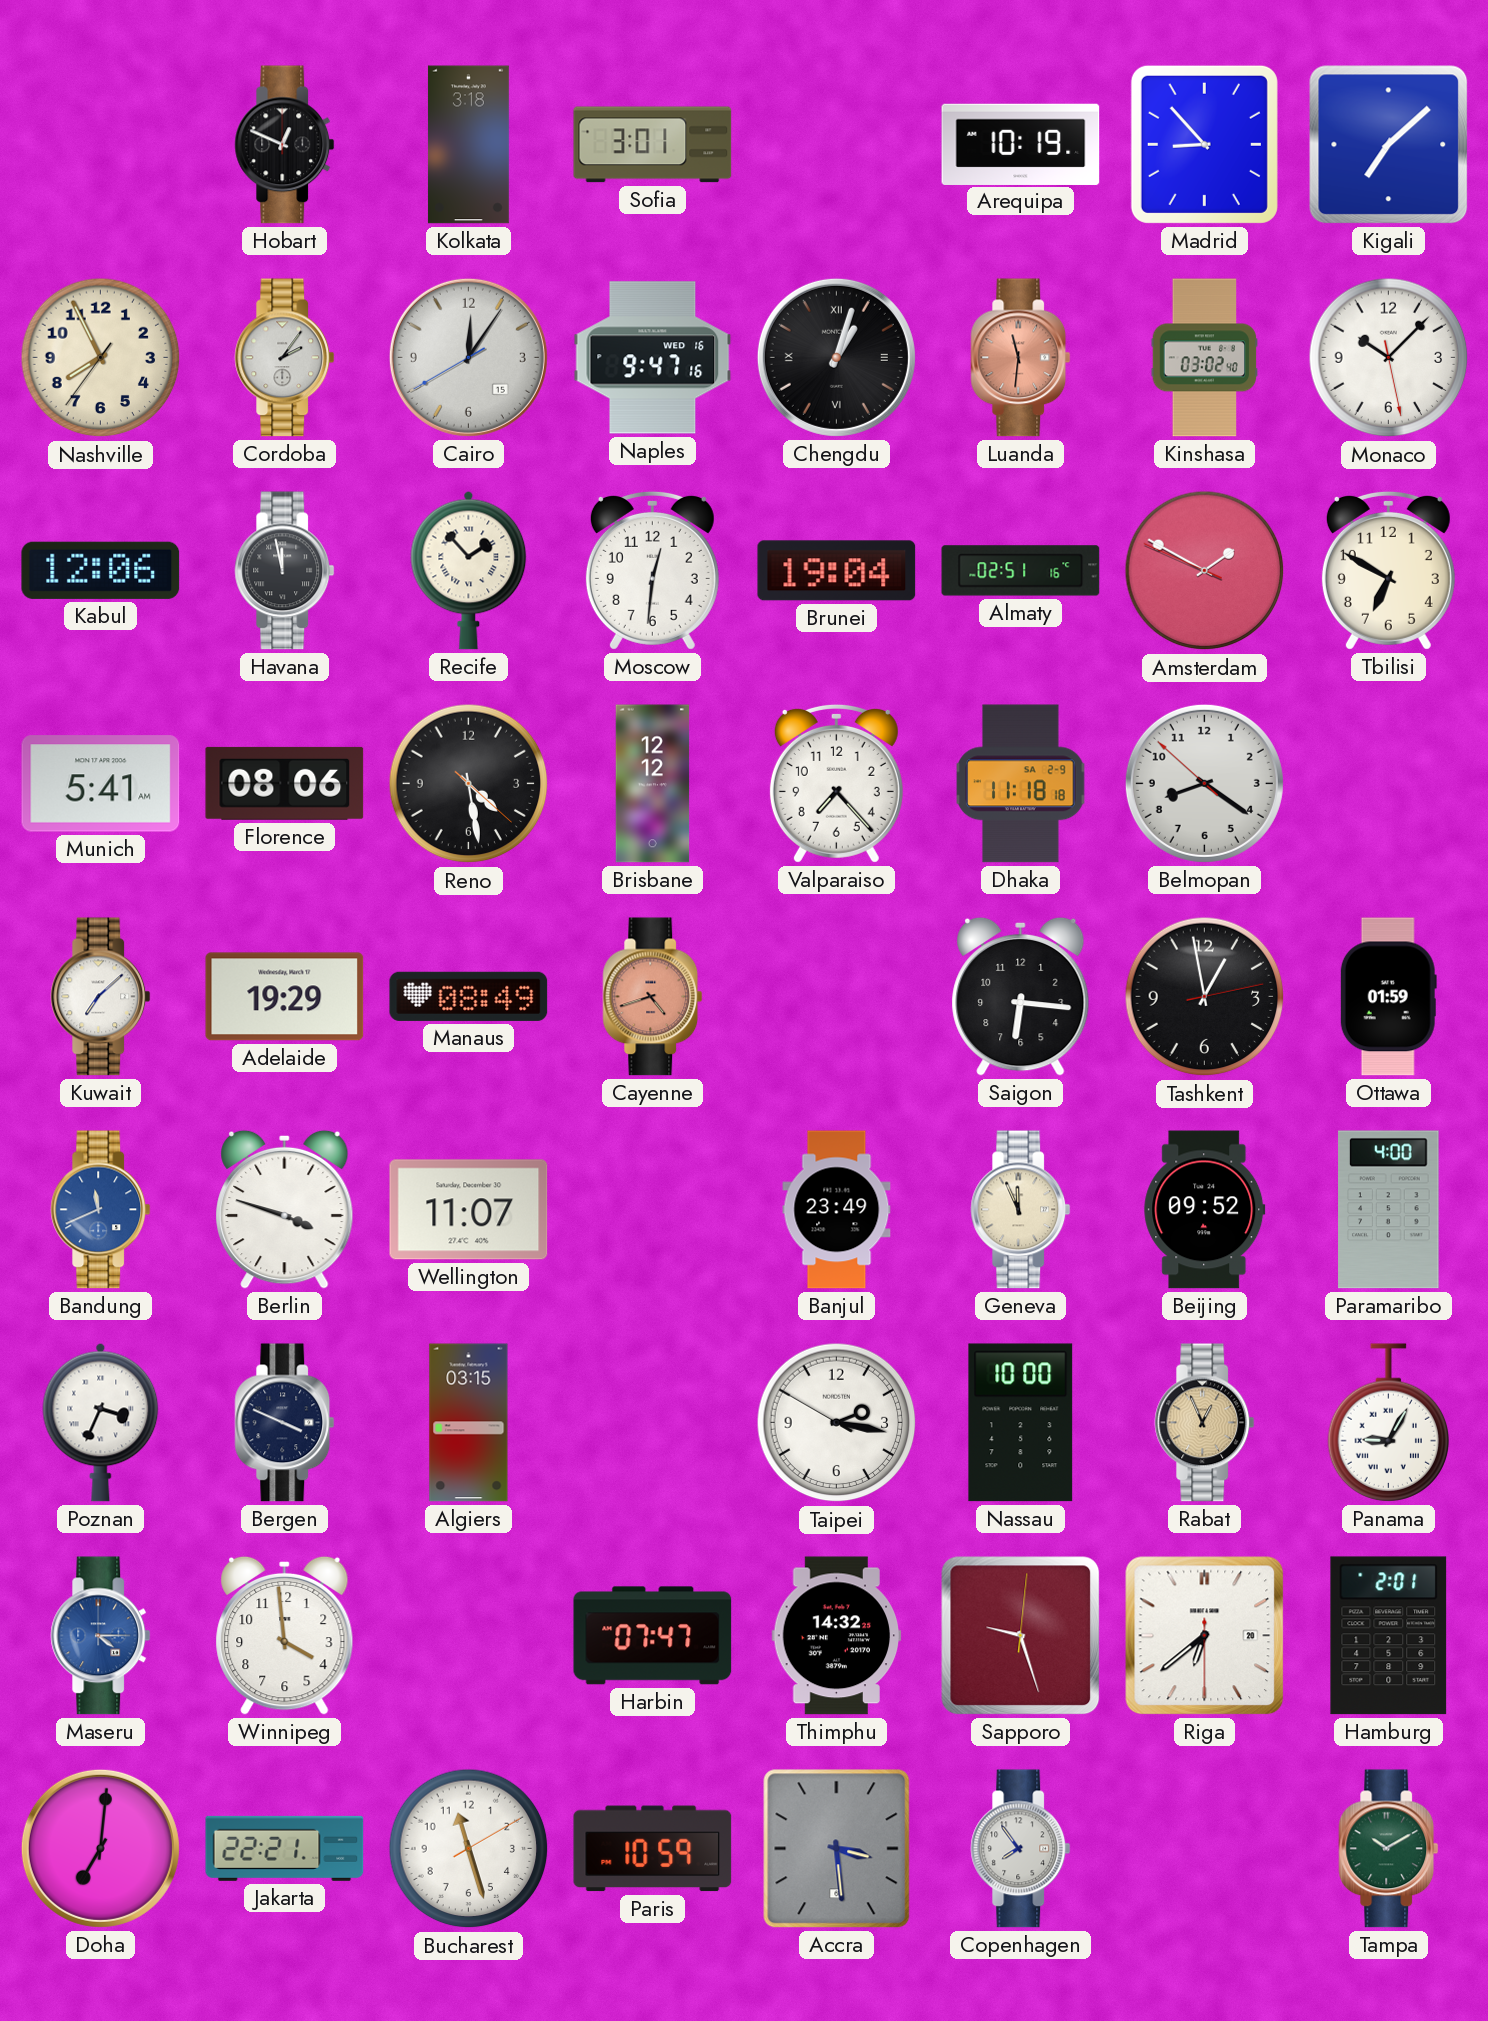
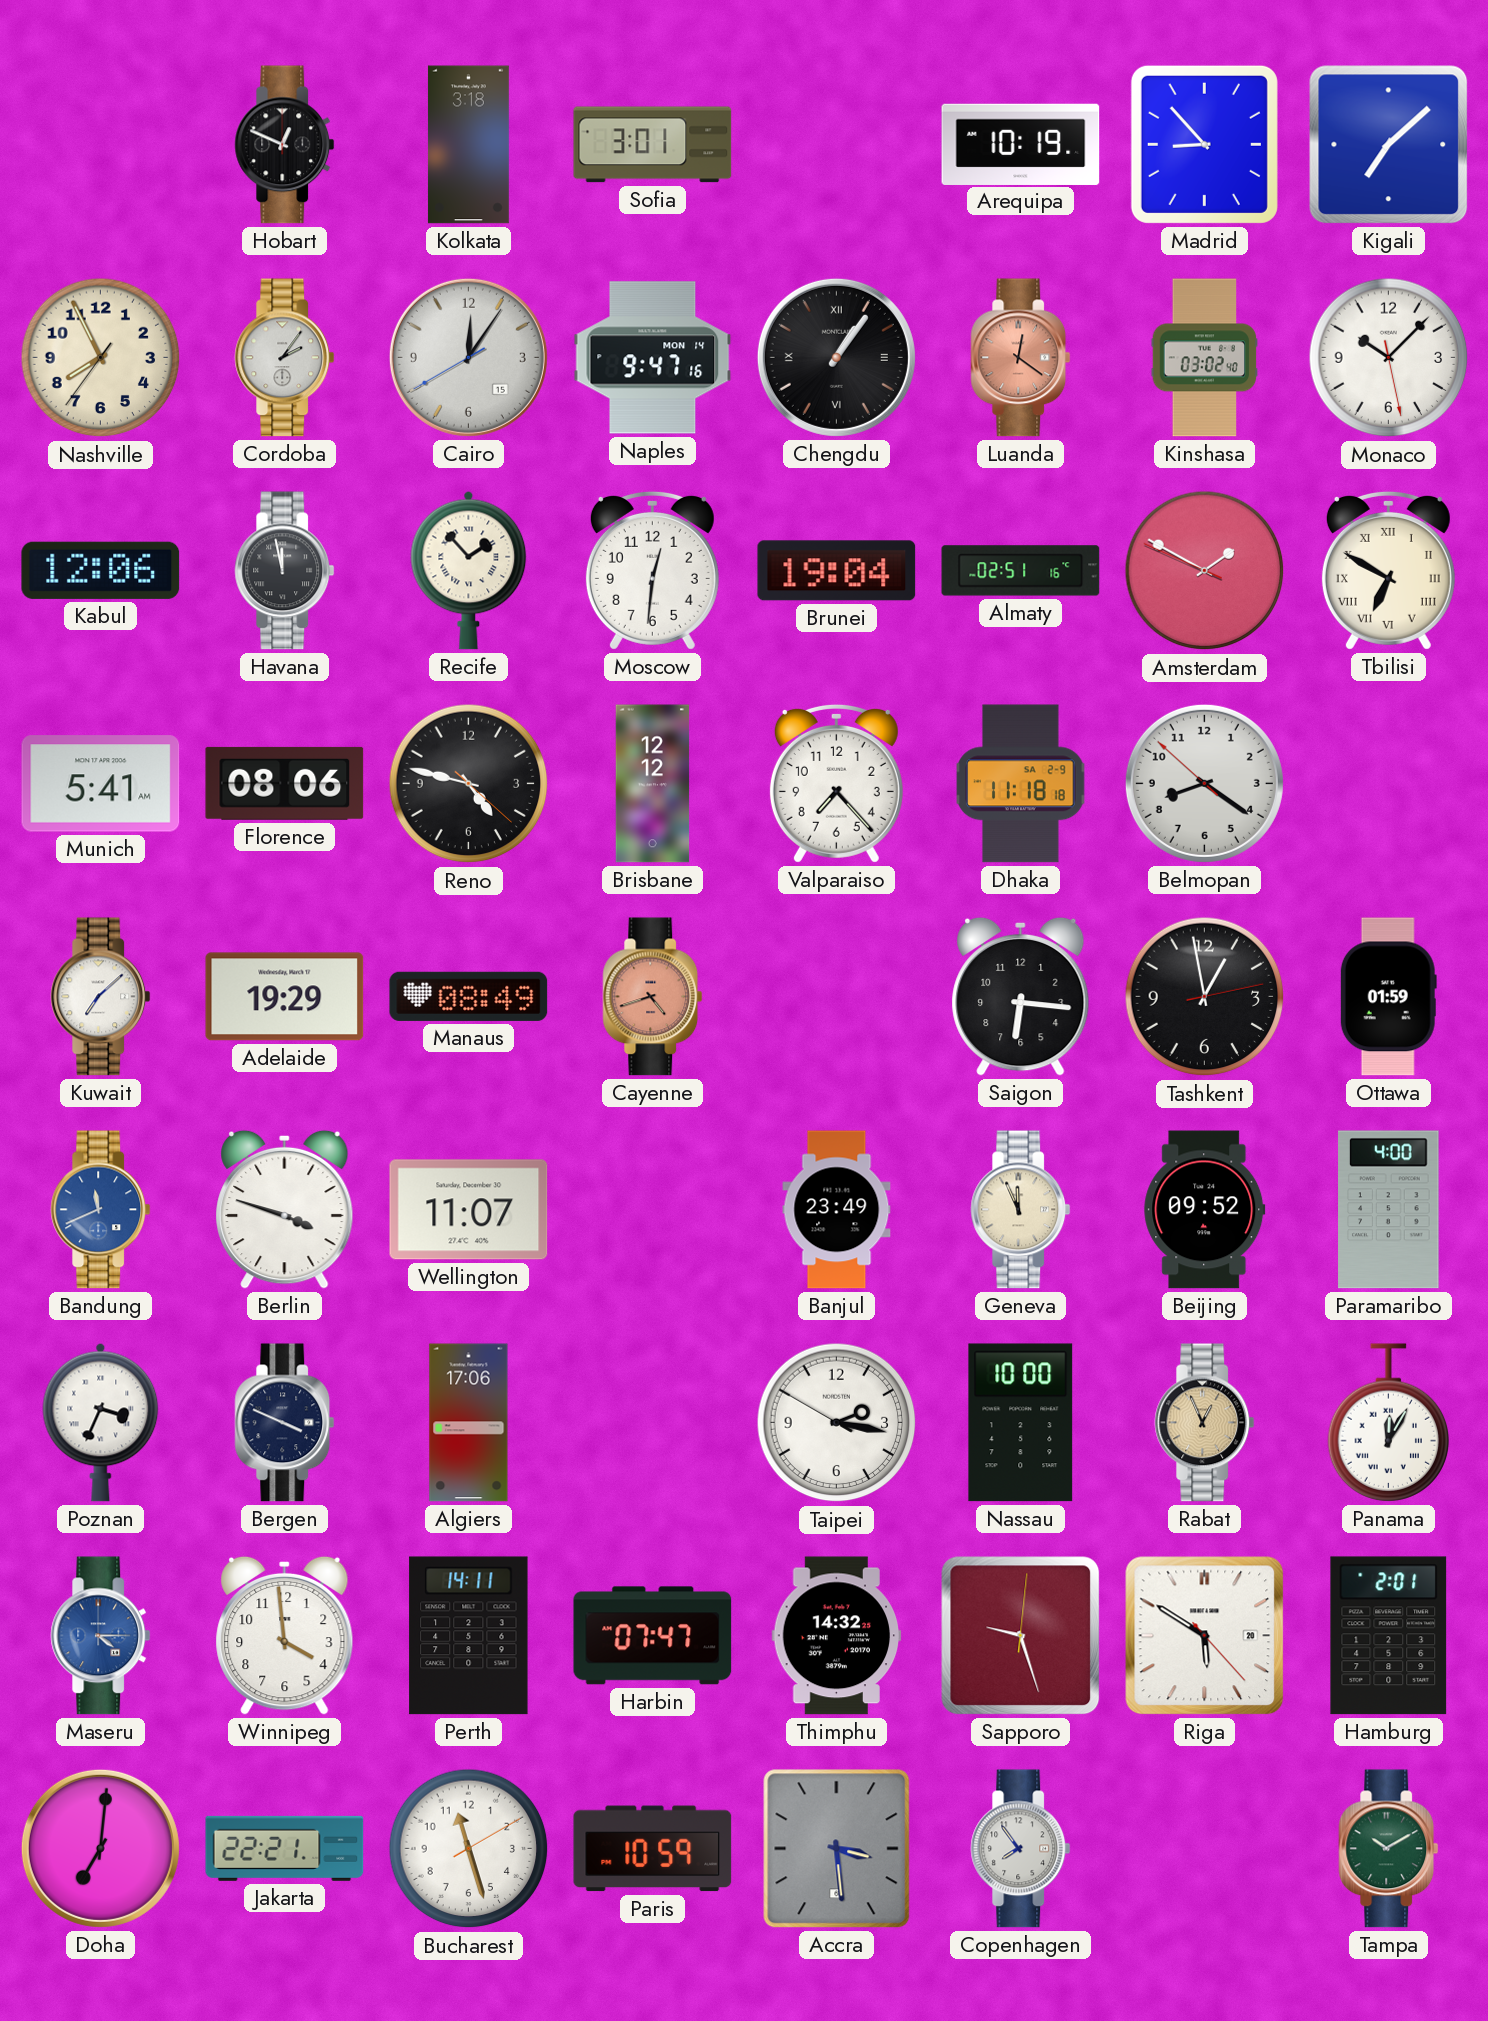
Naples date: WED 16 -> MON 14
Chengdu: 1:03 -> 1:06
Luanda: 11:31 -> 12:21
Tbilisi numerals: Arabic -> Roman
Reno: 4:28 -> 4:47
Algiers: 03:15 -> 17:06
Panama: 9:05 -> 12:05
Perth: none -> 14:11
Riga: 6:38 -> 5:50
